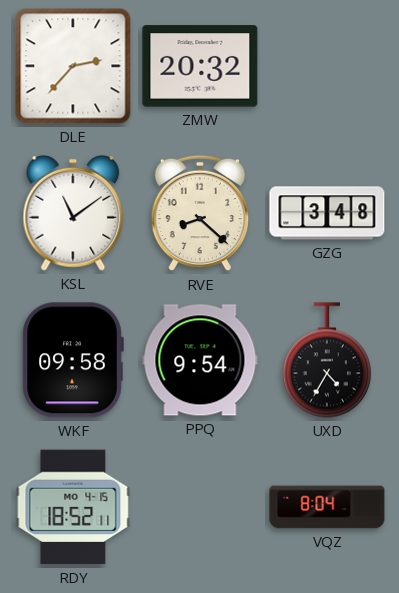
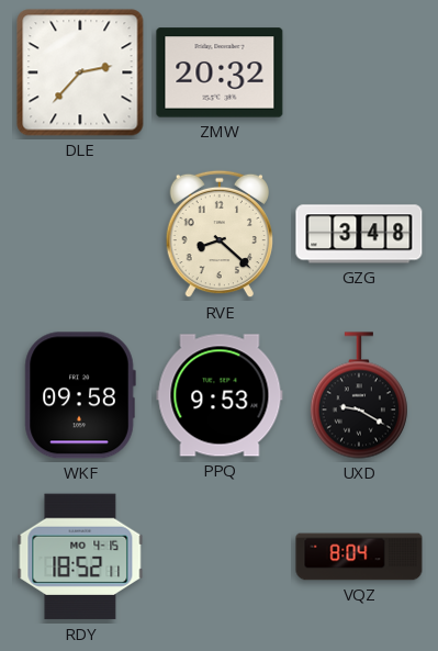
KSL: 11:09 -> none
PPQ: 9:54 -> 9:53
UXD: 4:35 -> 9:20
